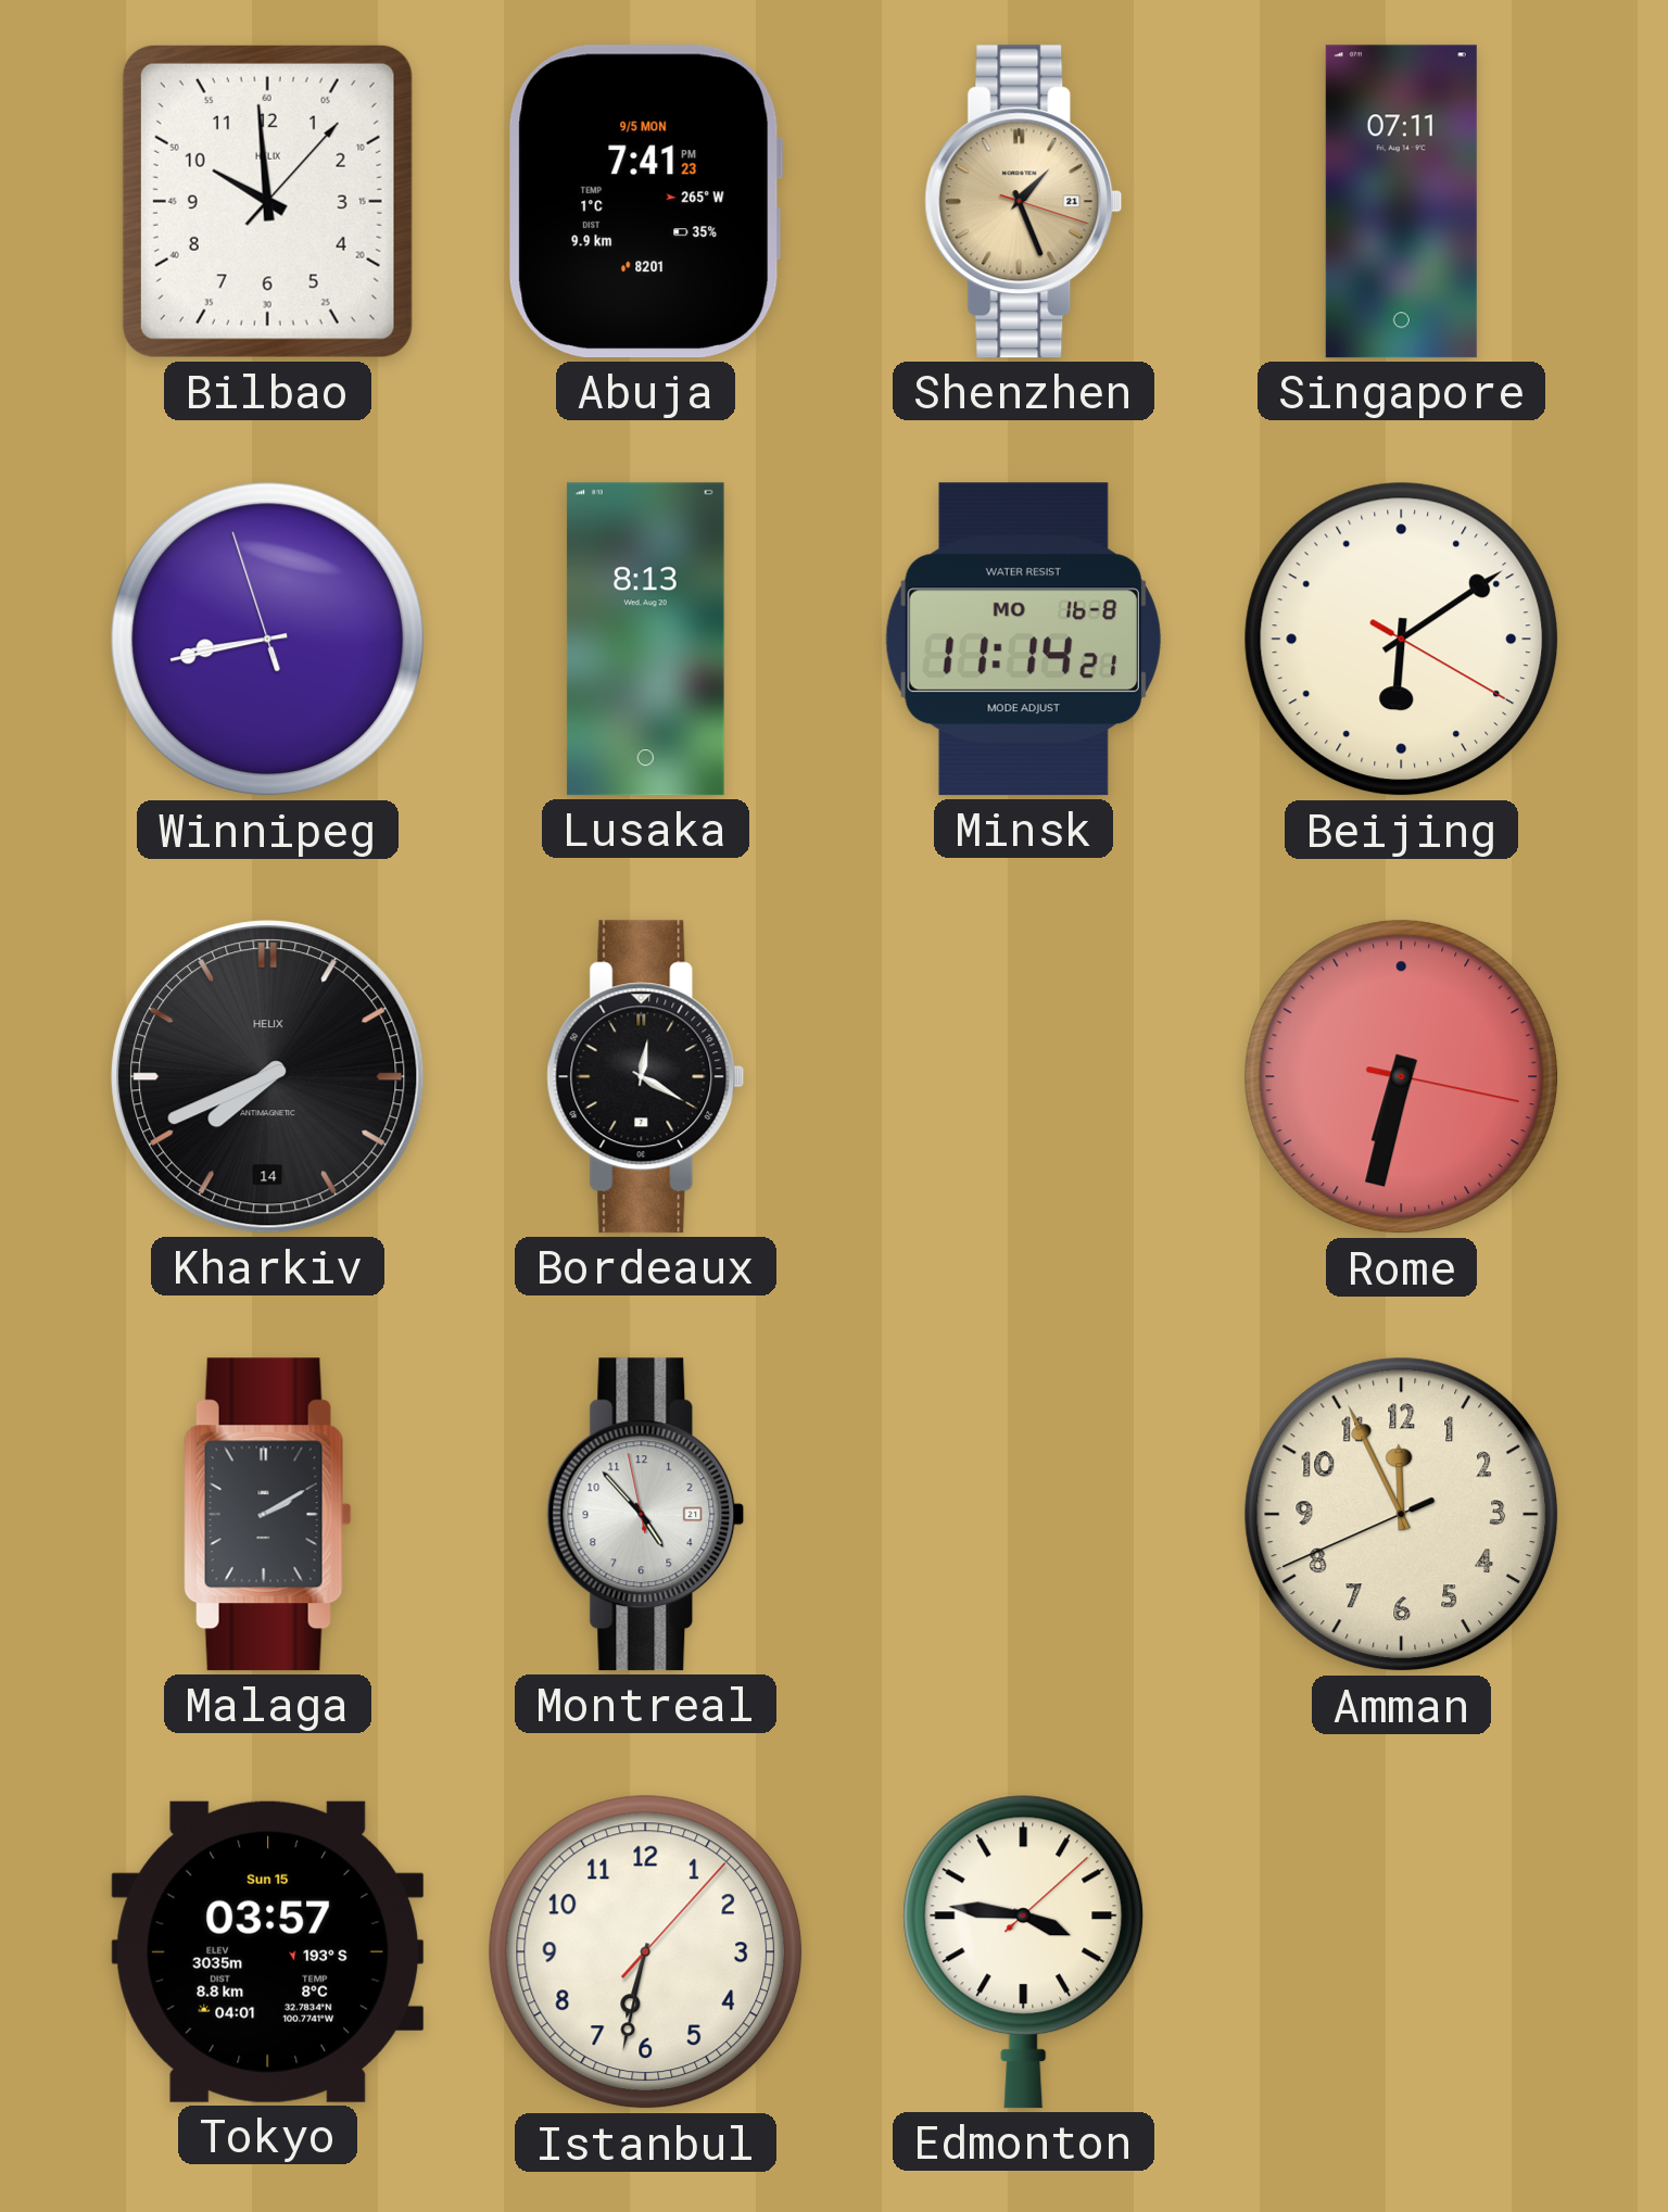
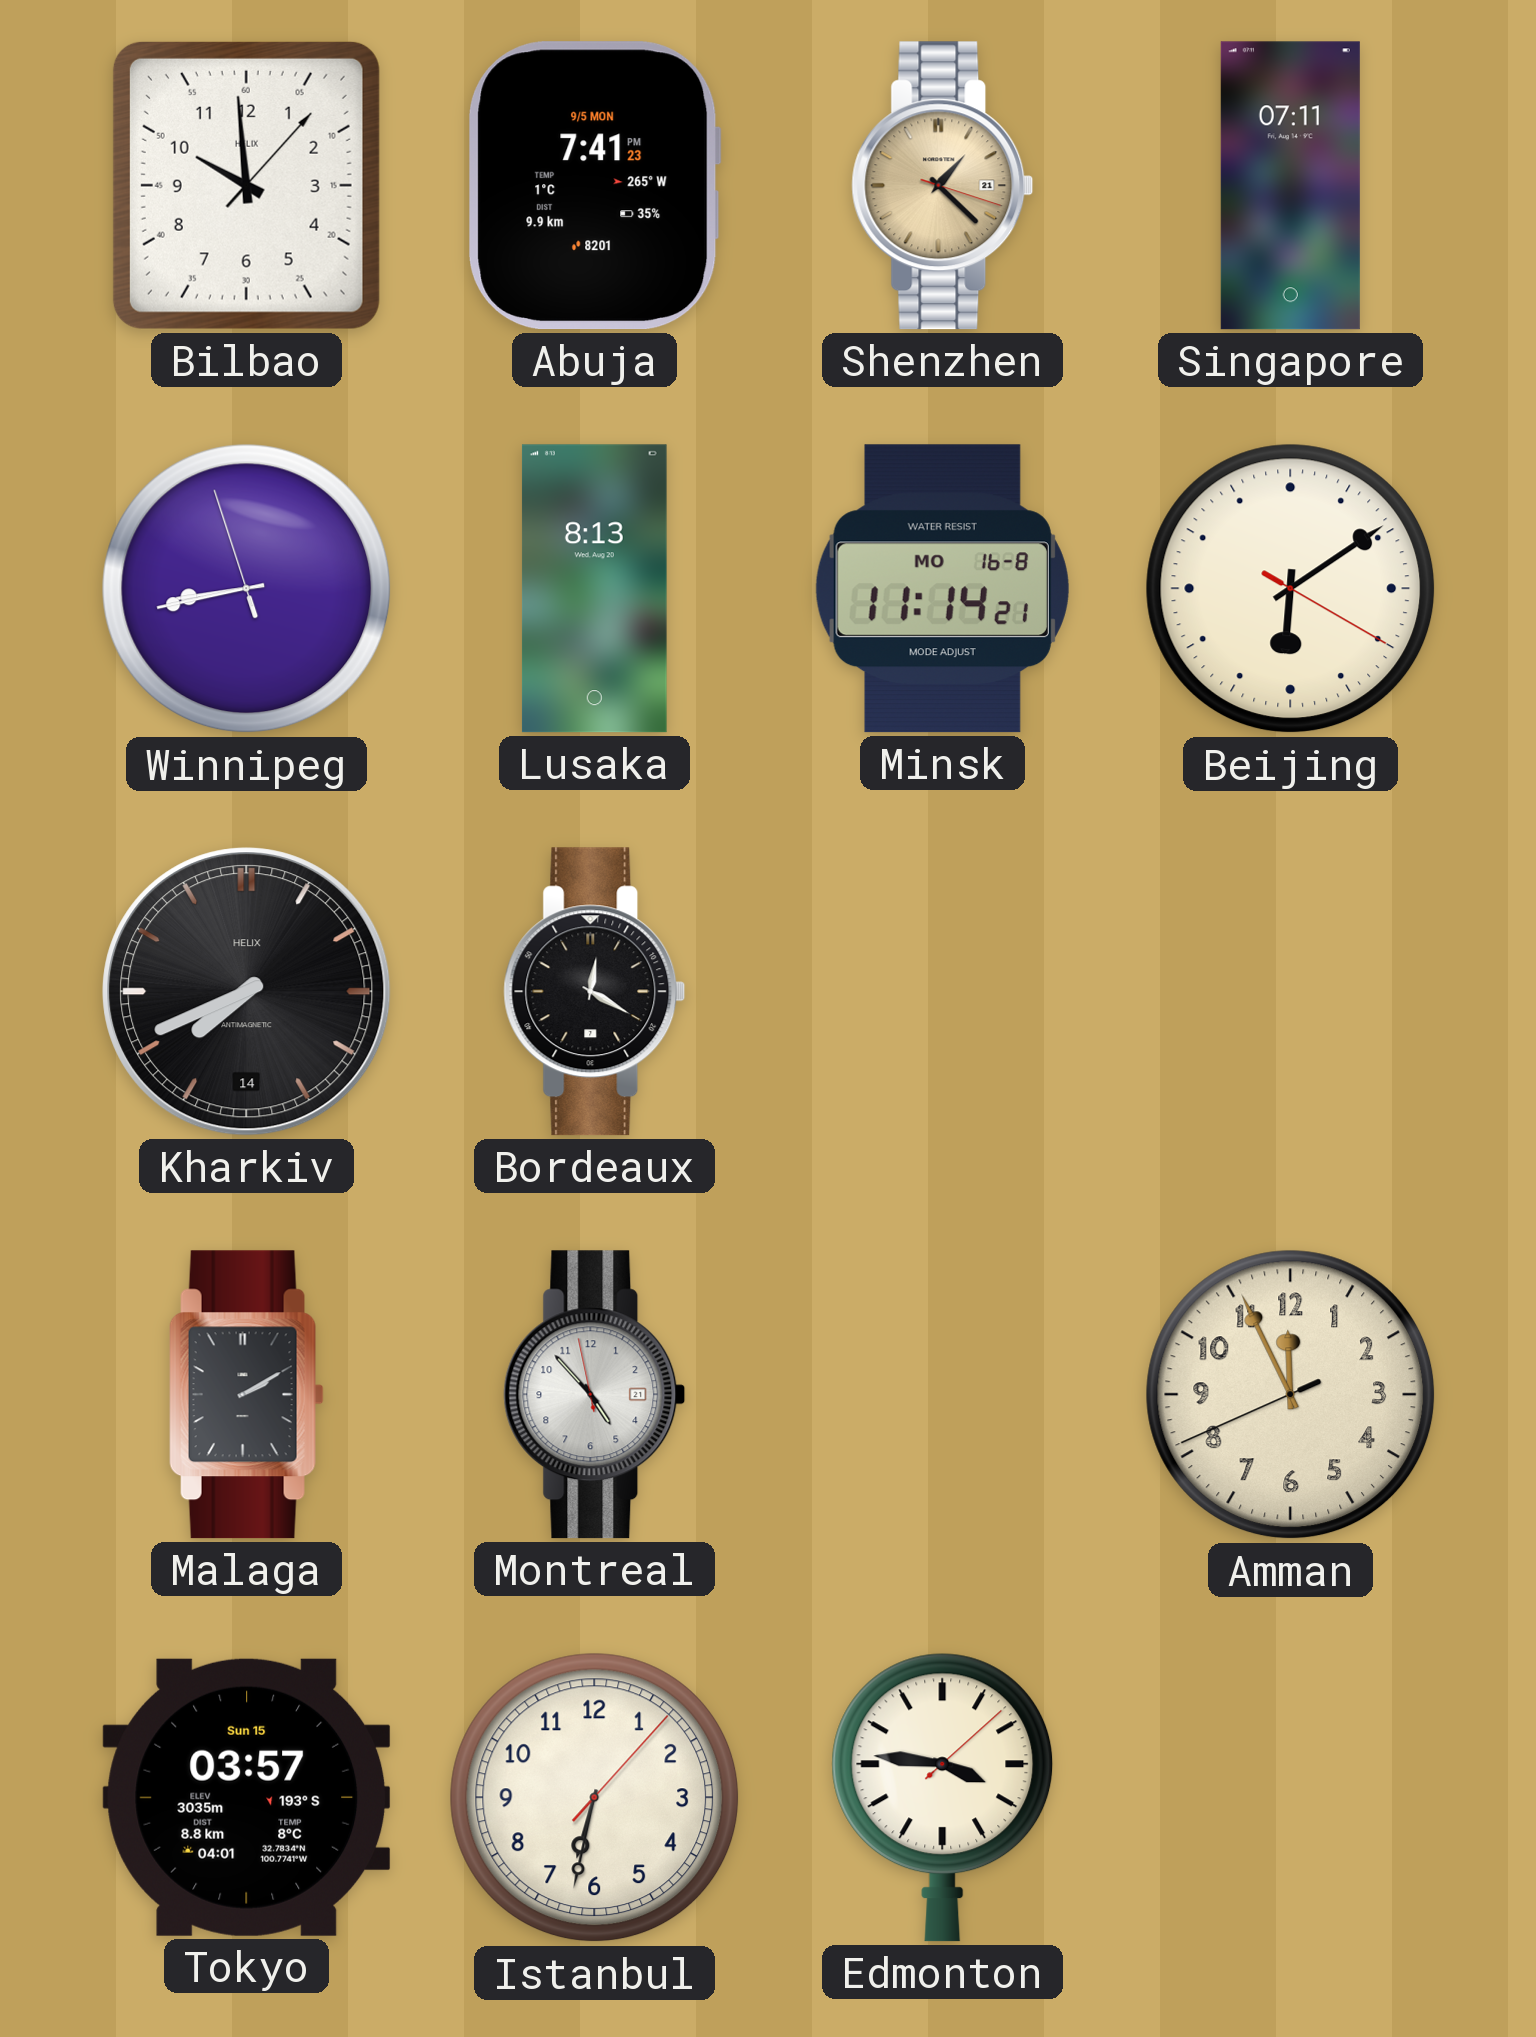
Shenzhen: 1:26 -> 1:22
Rome: 6:32 -> none
